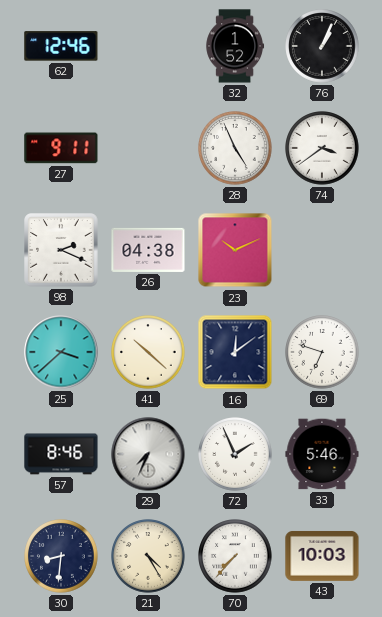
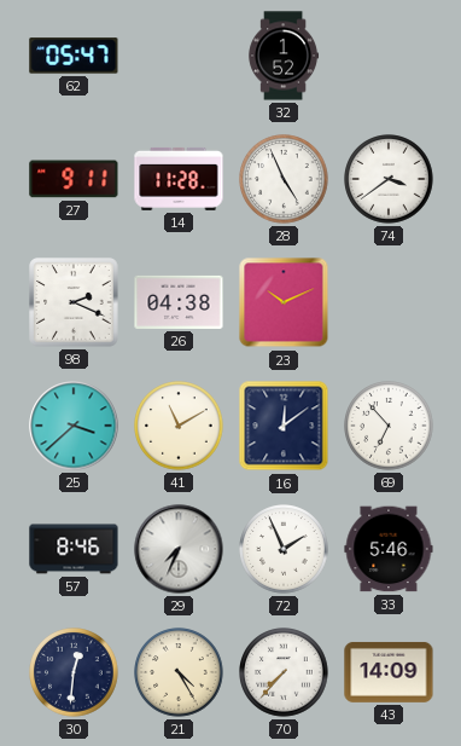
62: 12:46 -> 05:47
76: 1:04 -> none
14: none -> 11:28
41: 10:22 -> 11:10
69: 6:48 -> 6:53
30: 8:31 -> 12:31
43: 10:03 -> 14:09
